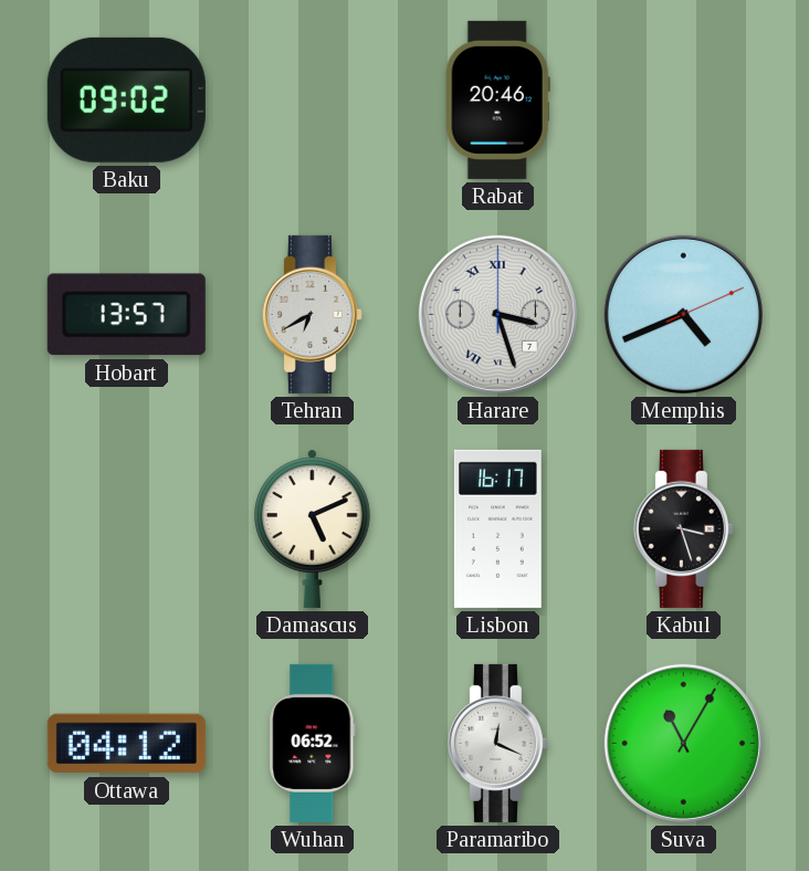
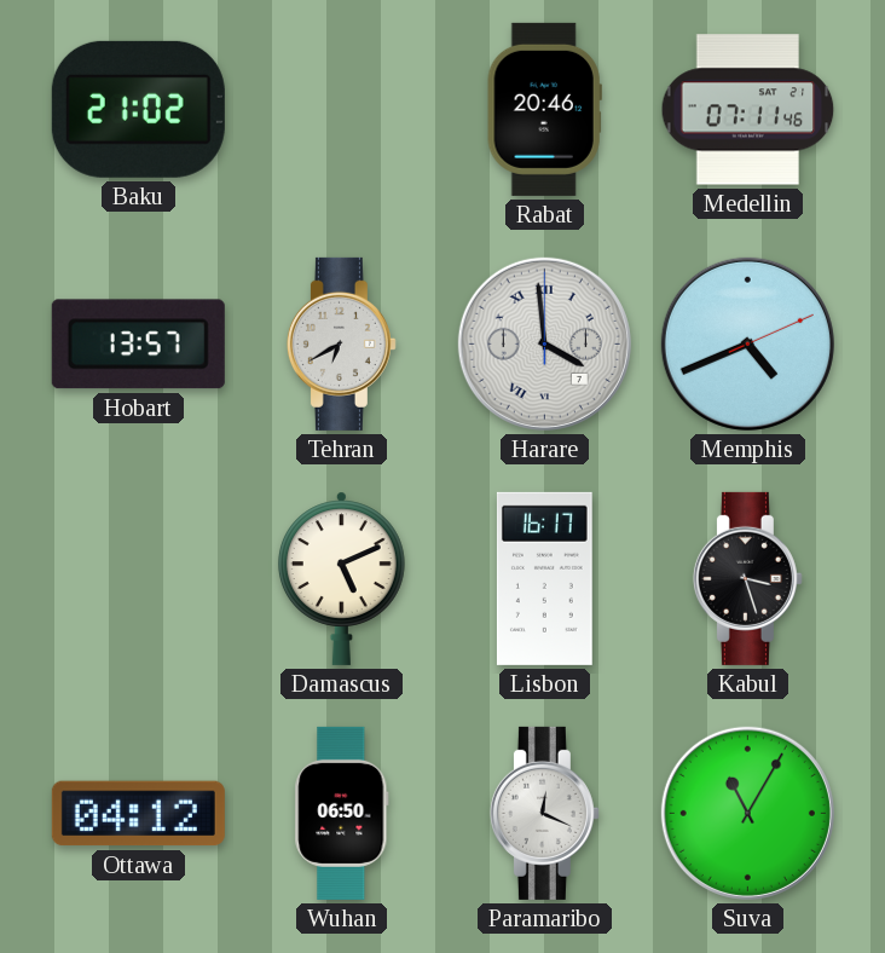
Baku: 09:02 -> 21:02
Medellin: none -> 07:11
Harare: 3:27 -> 3:59
Wuhan: 06:52 -> 06:50
